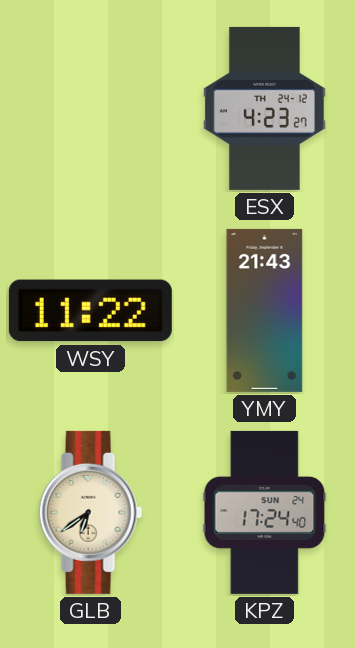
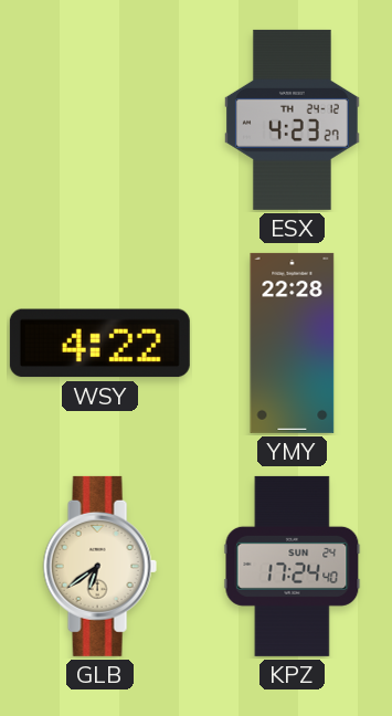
WSY: 11:22 -> 4:22
YMY: 21:43 -> 22:28
